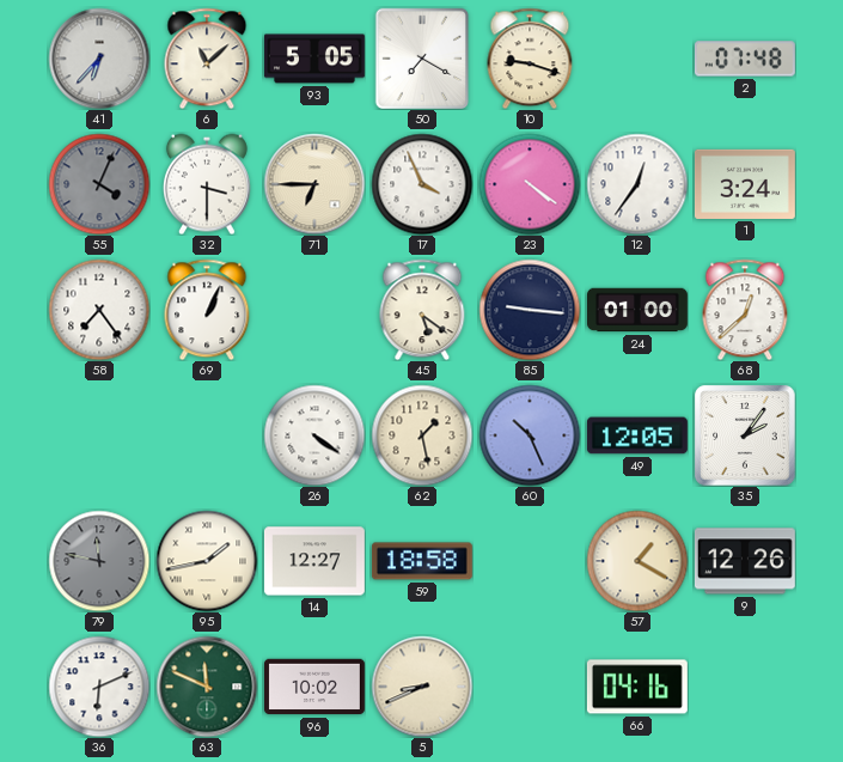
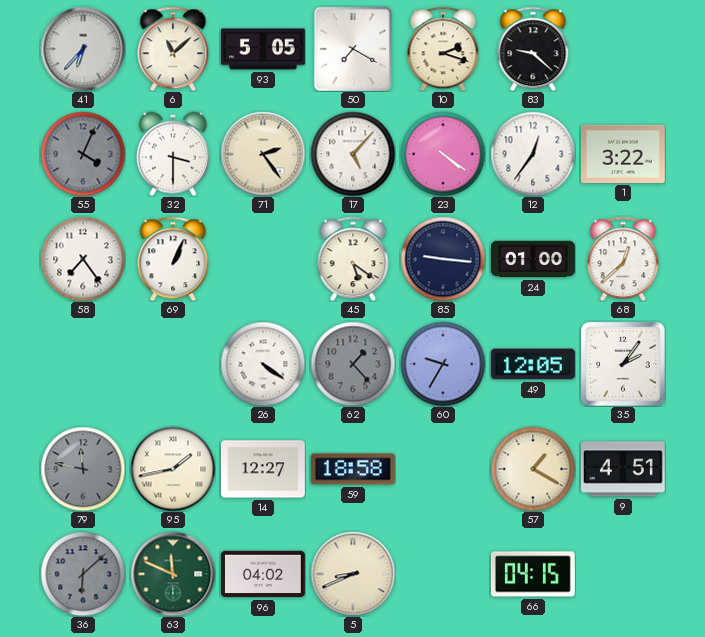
10: 9:18 -> 2:18
83: none -> 9:22
2: 07:48 -> none
71: 6:45 -> 2:24
17: 3:56 -> 5:07
1: 3:24 -> 3:22
62: 1:28 -> 1:23
62 dial: cream -> grey
60: 10:26 -> 9:35
9: 12:26 -> 4:51
36: 6:11 -> 6:08
36 dial: white -> grey
96: 10:02 -> 04:02
66: 04:16 -> 04:15
